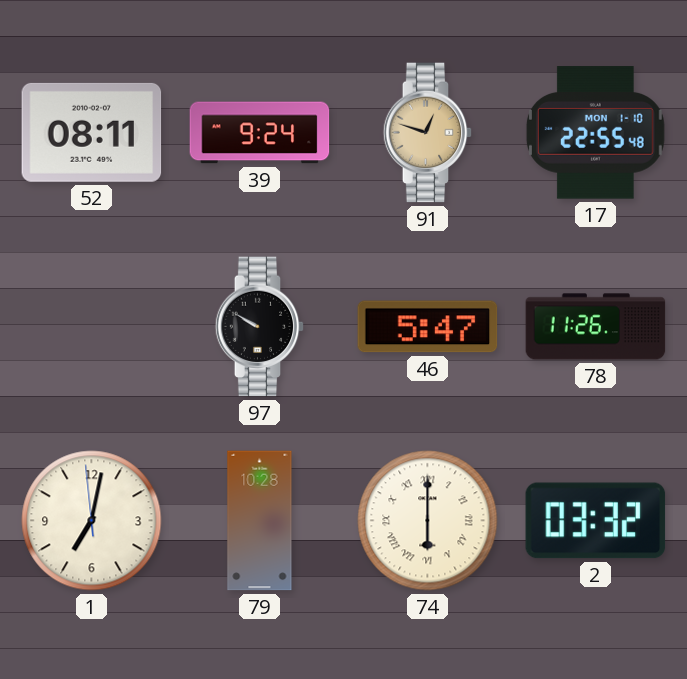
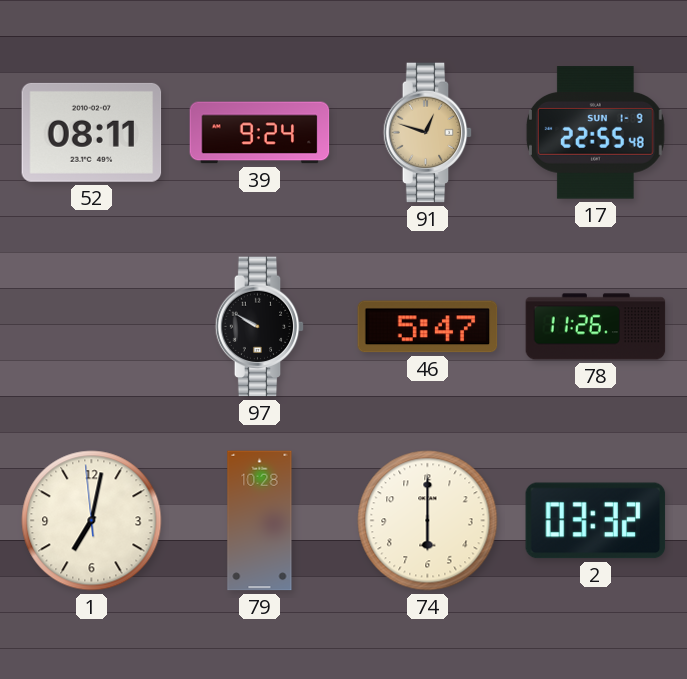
17 date: MON 1-10 -> SUN 1-9
74 numerals: Roman -> Arabic
